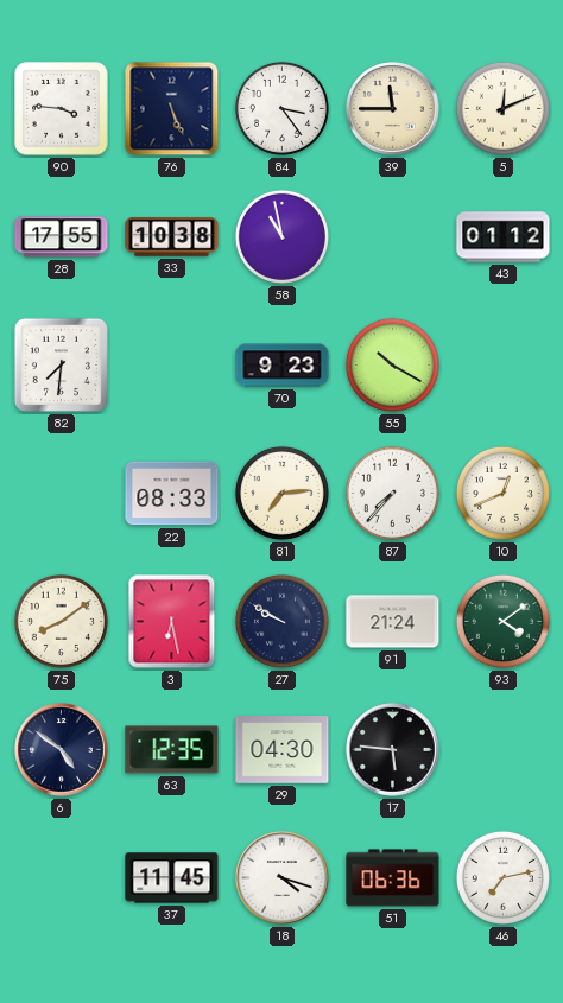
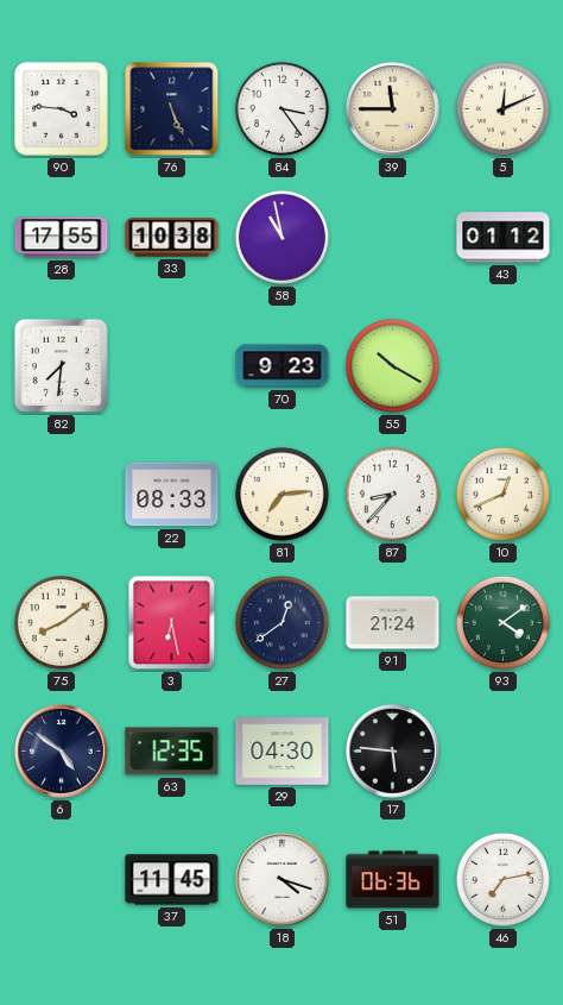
87: 7:37 -> 8:37
27: 9:50 -> 12:39
